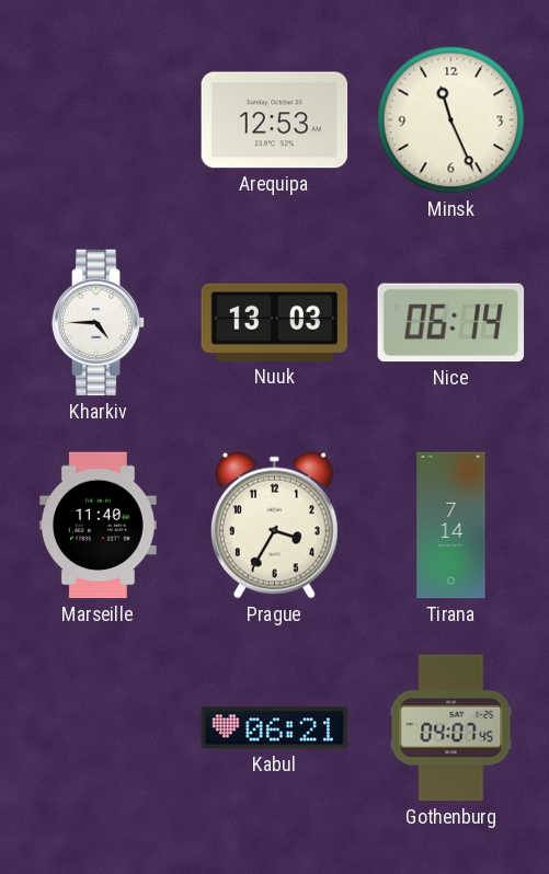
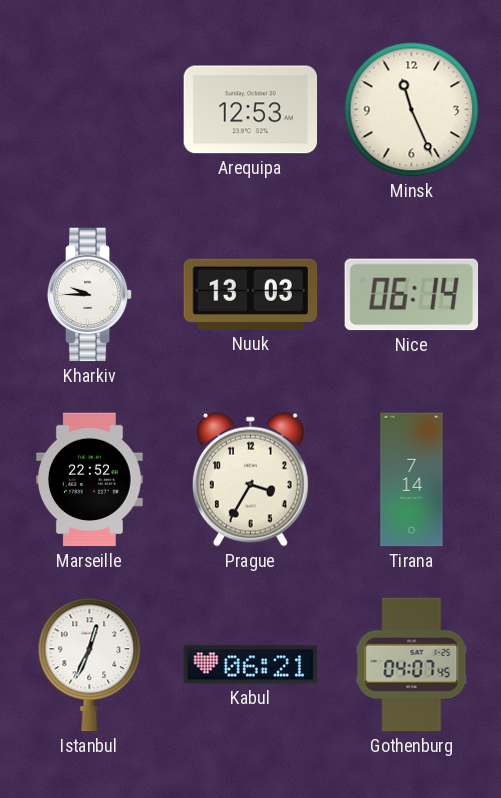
Kharkiv: 4:45 -> 9:45
Marseille: 11:40 -> 22:52
Istanbul: none -> 12:34
